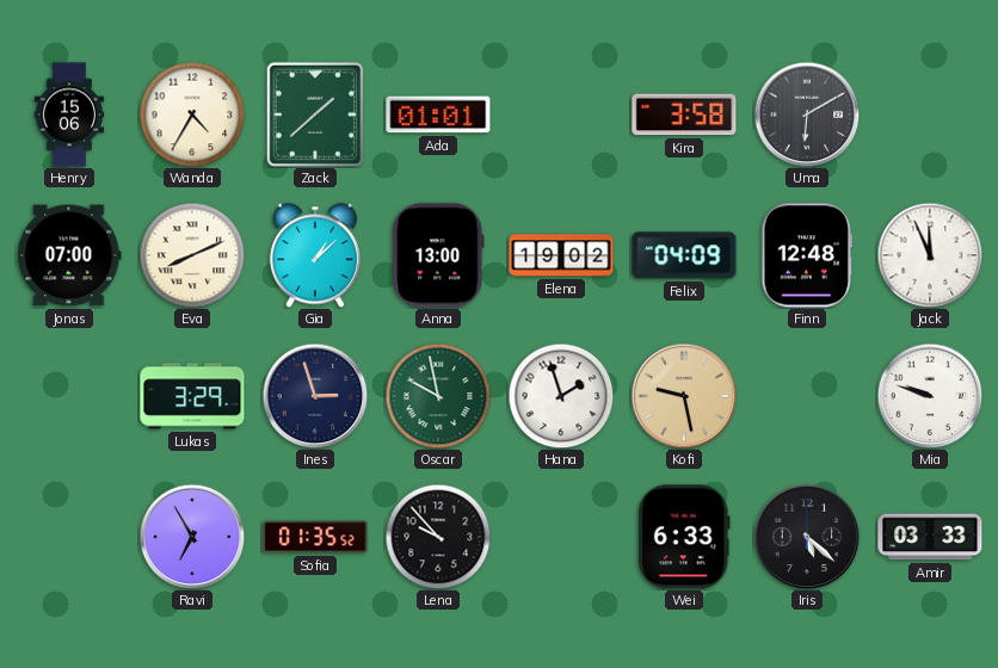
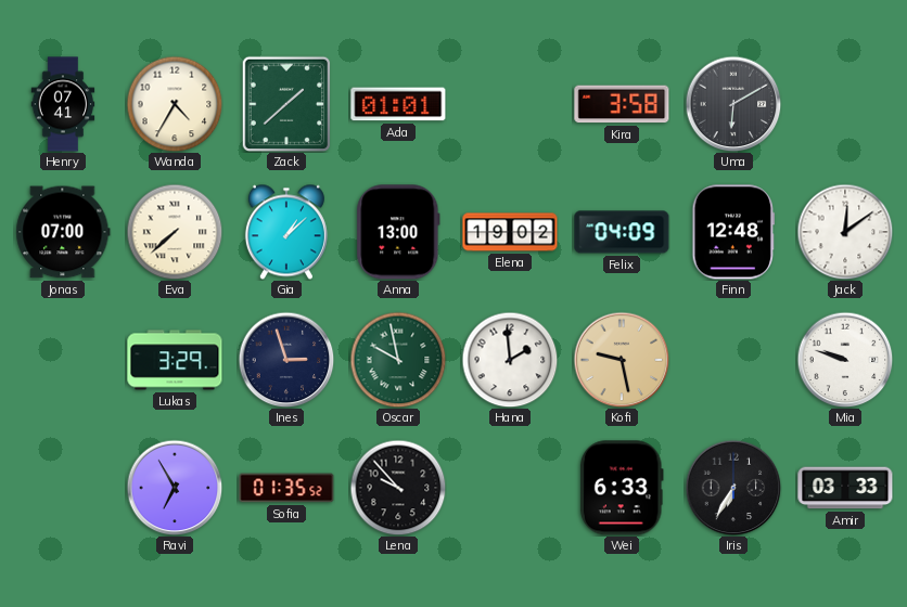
Henry: 15:06 -> 07:41
Eva: 8:11 -> 7:38
Jack: 11:56 -> 12:09
Hana: 1:57 -> 1:59
Iris: 5:22 -> 6:35
